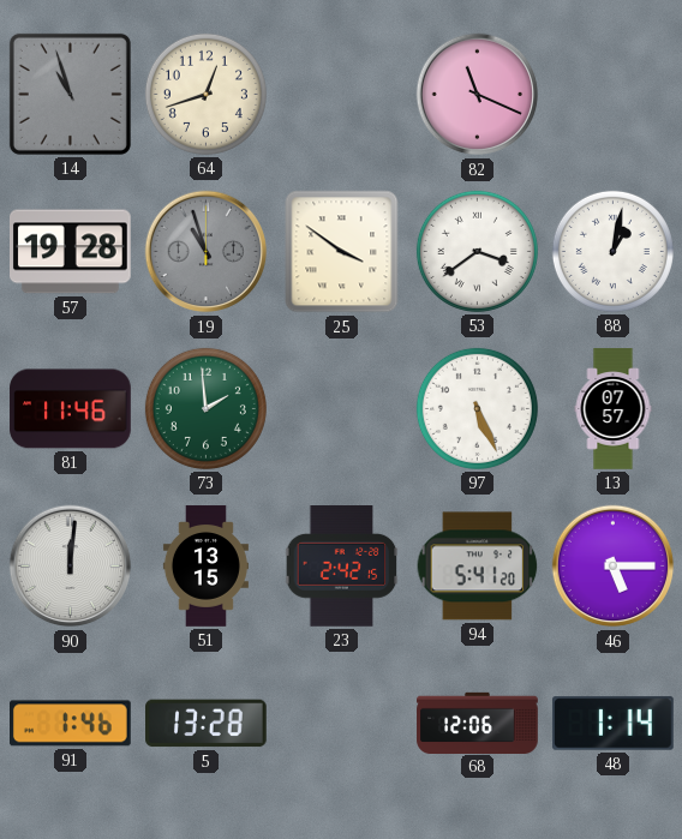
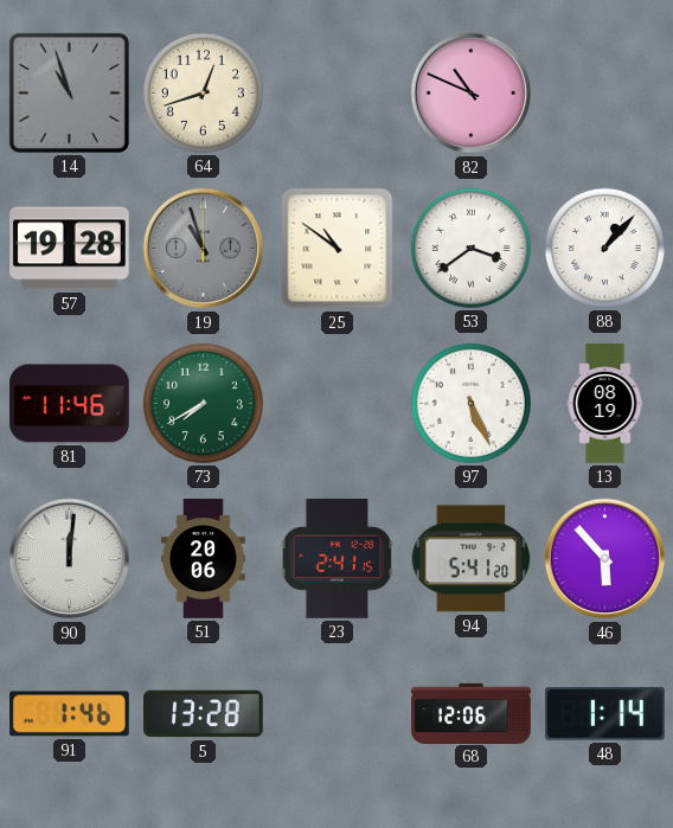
82: 11:19 -> 10:49
25: 3:51 -> 10:51
88: 1:02 -> 1:07
73: 1:59 -> 7:40
13: 07:57 -> 08:19
51: 13:15 -> 20:06
23: 2:42 -> 2:41
46: 5:15 -> 5:53
